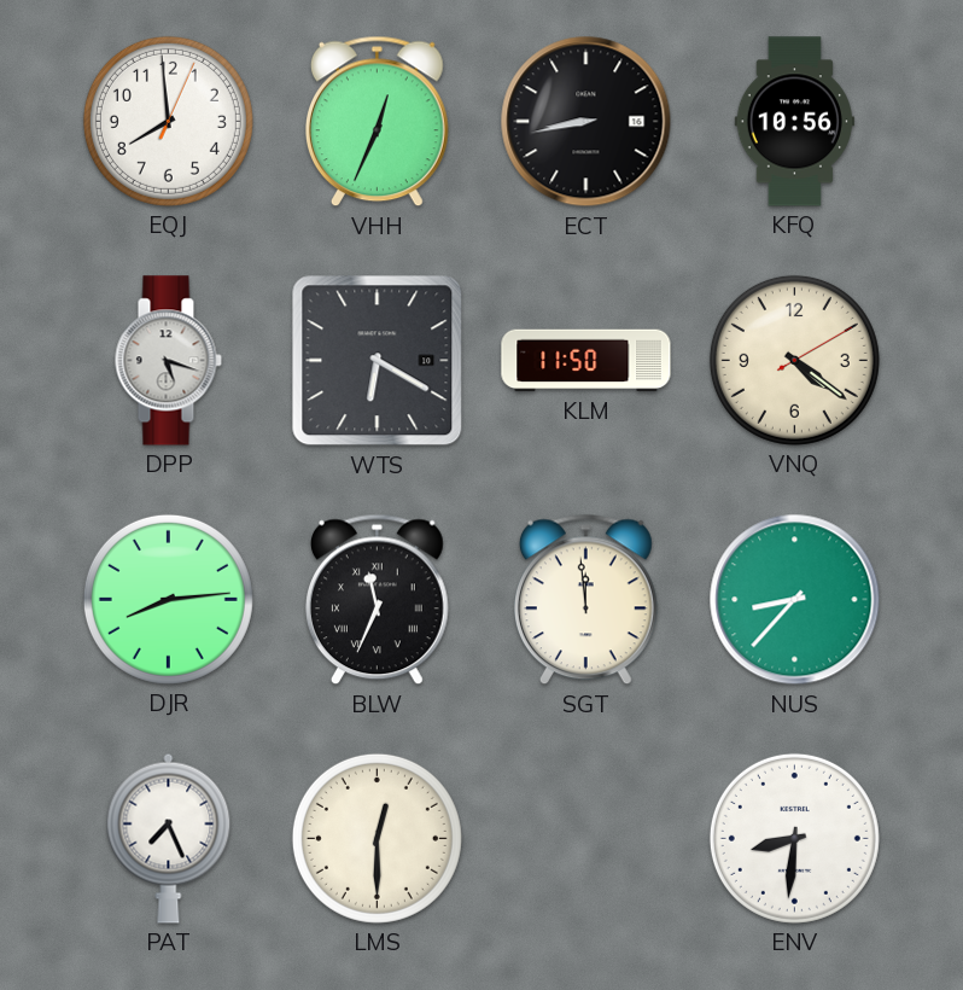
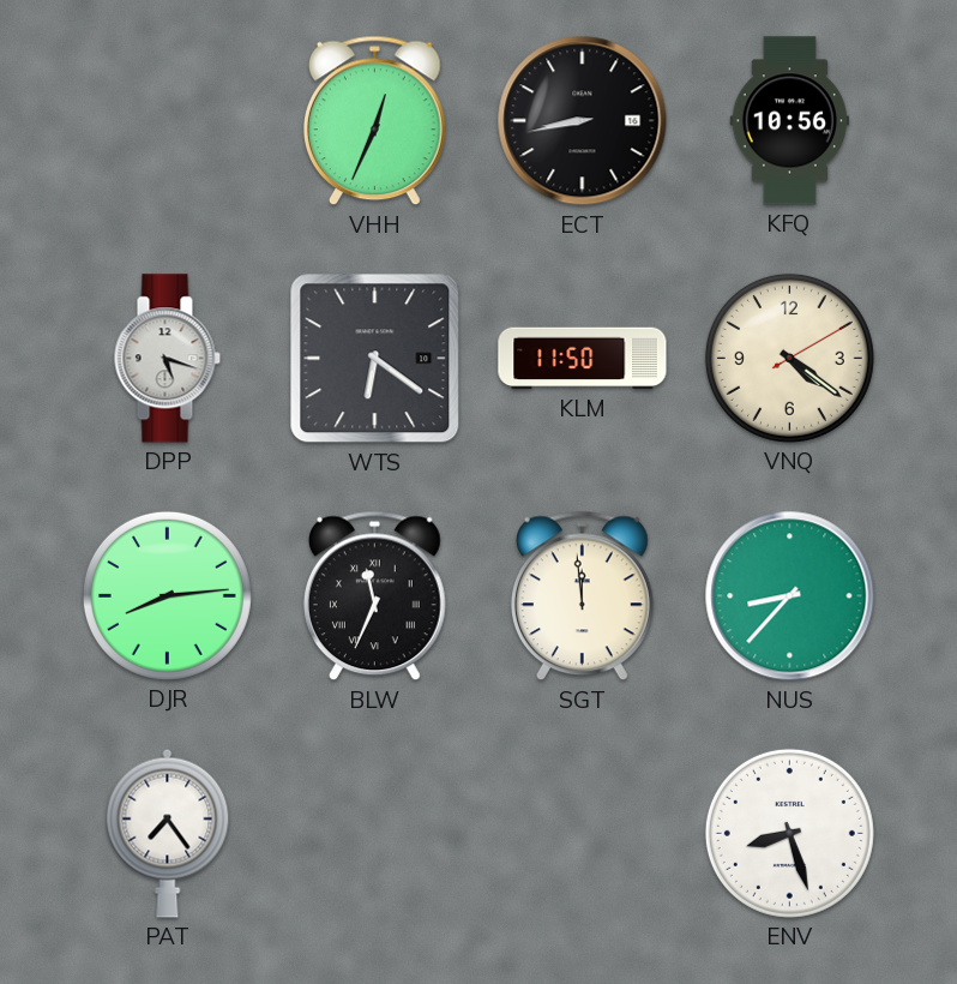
EQJ: 7:59 -> none
WTS: 6:20 -> 6:21
PAT: 7:26 -> 7:24
LMS: 12:30 -> none
ENV: 8:31 -> 8:27
